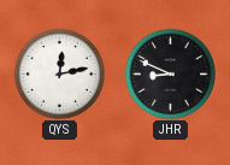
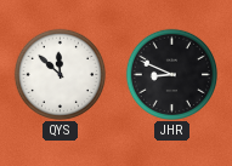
QYS: 12:13 -> 11:52
